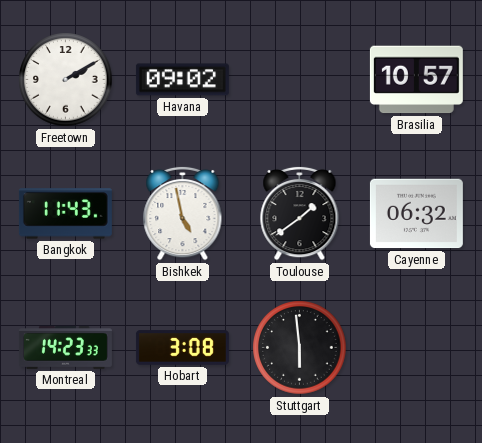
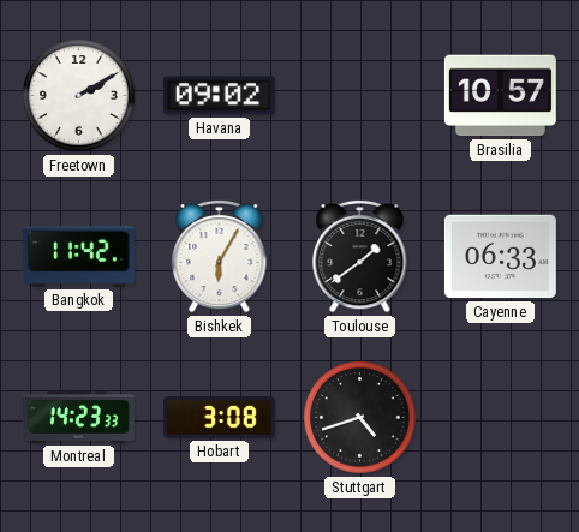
Bangkok: 11:43 -> 11:42
Bishkek: 4:58 -> 6:05
Cayenne: 06:32 -> 06:33
Stuttgart: 5:59 -> 4:42
